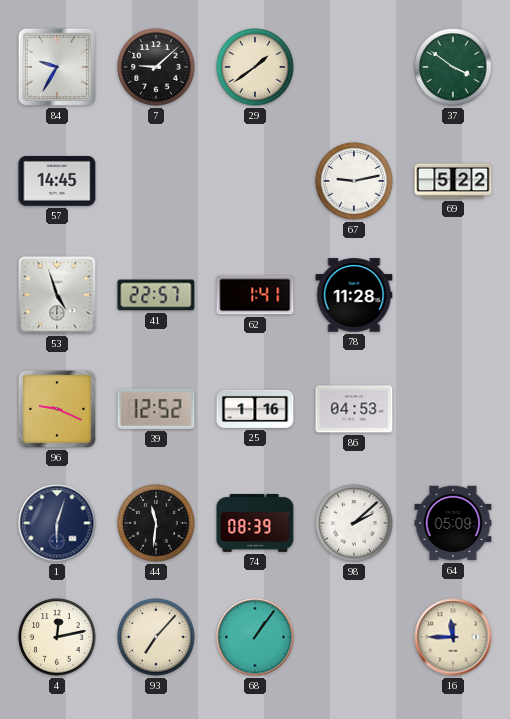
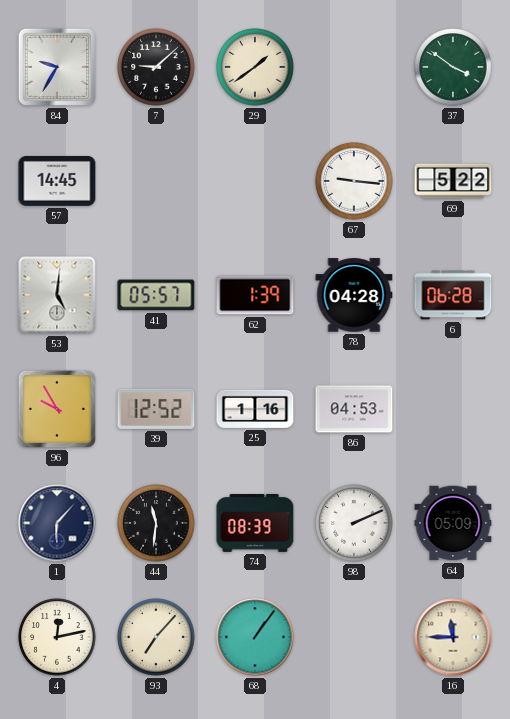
67: 9:13 -> 9:16
53: 4:57 -> 5:01
41: 22:57 -> 05:57
62: 1:41 -> 1:39
78: 11:28 -> 04:28
6: none -> 06:28
96: 9:19 -> 9:55
1: 6:03 -> 6:07
98: 2:08 -> 2:11
